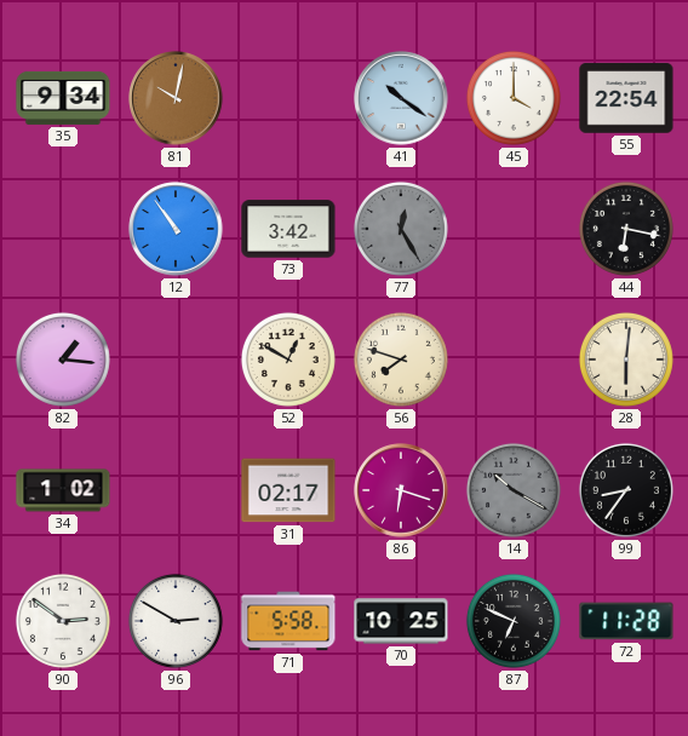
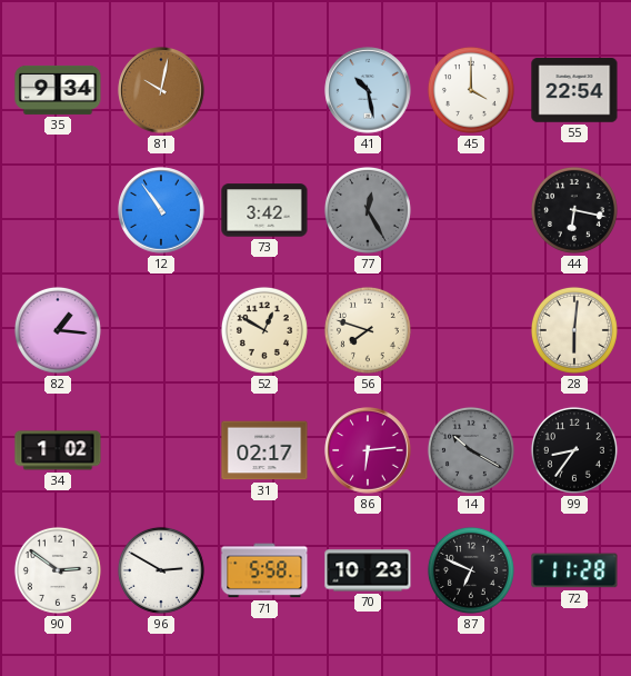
41: 10:21 -> 10:28
86: 6:18 -> 6:14
70: 10:25 -> 10:23
